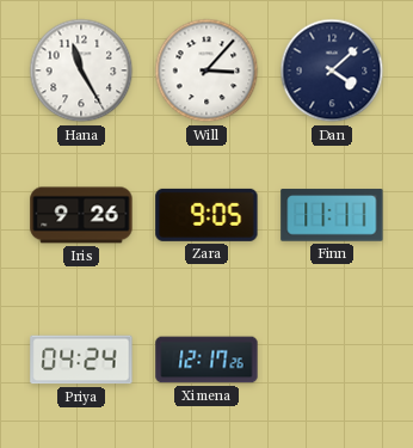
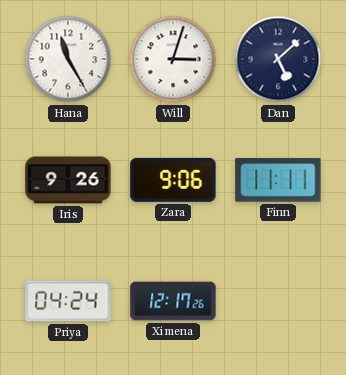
Will: 3:07 -> 3:03
Dan: 4:08 -> 5:08
Zara: 9:05 -> 9:06
